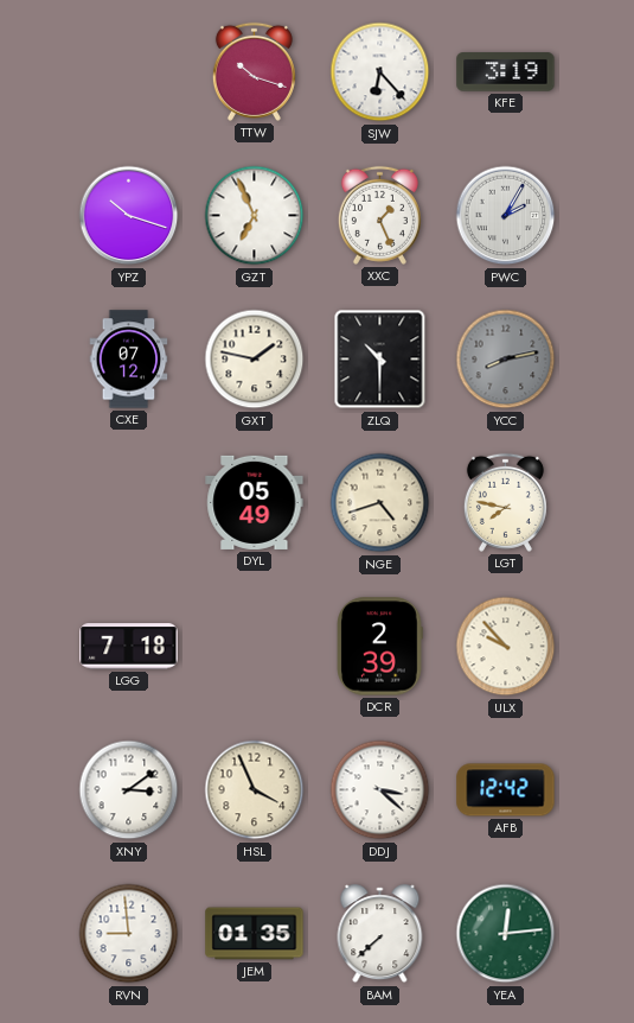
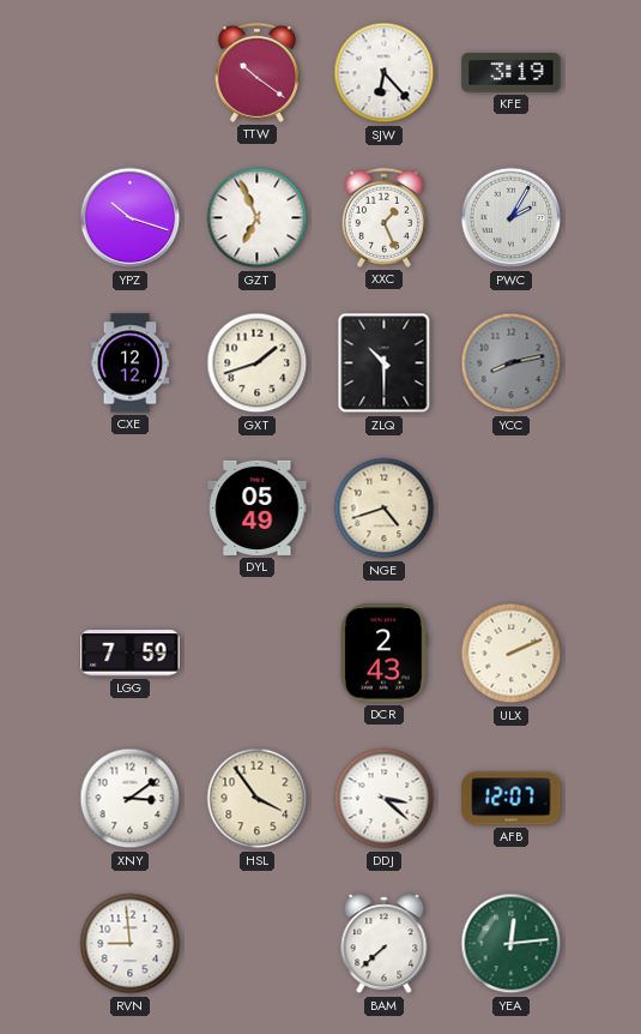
TTW: 10:18 -> 10:21
CXE: 07:12 -> 12:12
GXT: 1:47 -> 1:42
LGT: 7:47 -> none
LGG: 7:18 -> 7:59
DCR: 2:39 -> 2:43
ULX: 9:53 -> 2:11
HSL: 3:56 -> 3:54
AFB: 12:42 -> 12:07
JEM: 01:35 -> none
